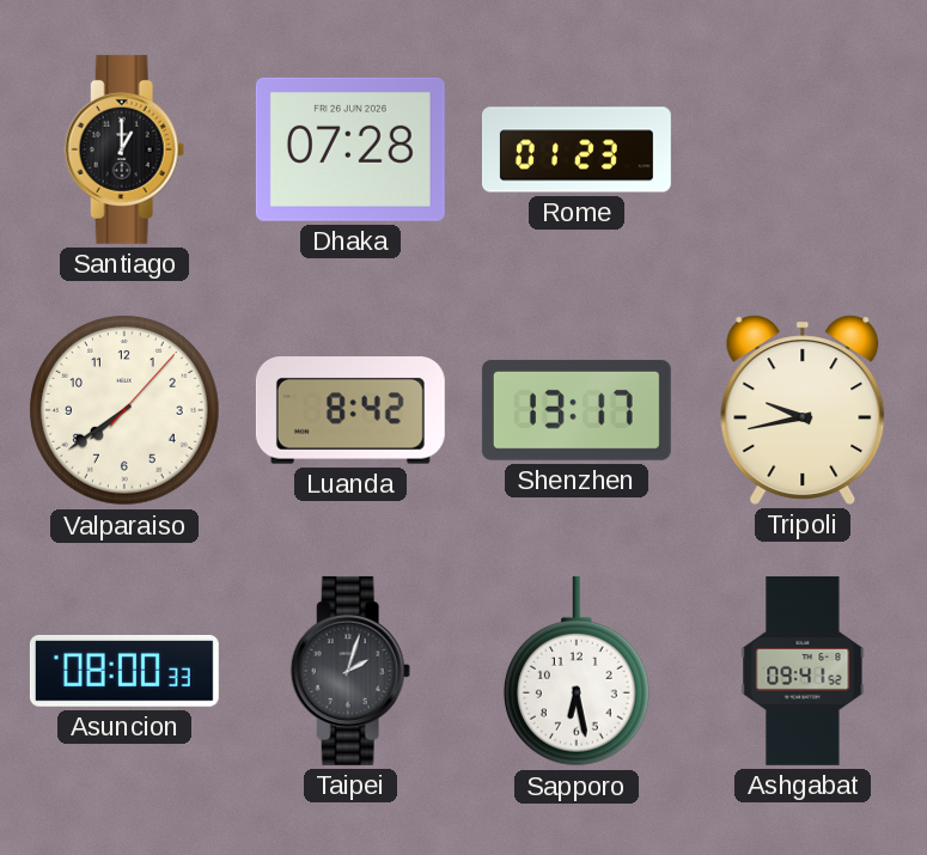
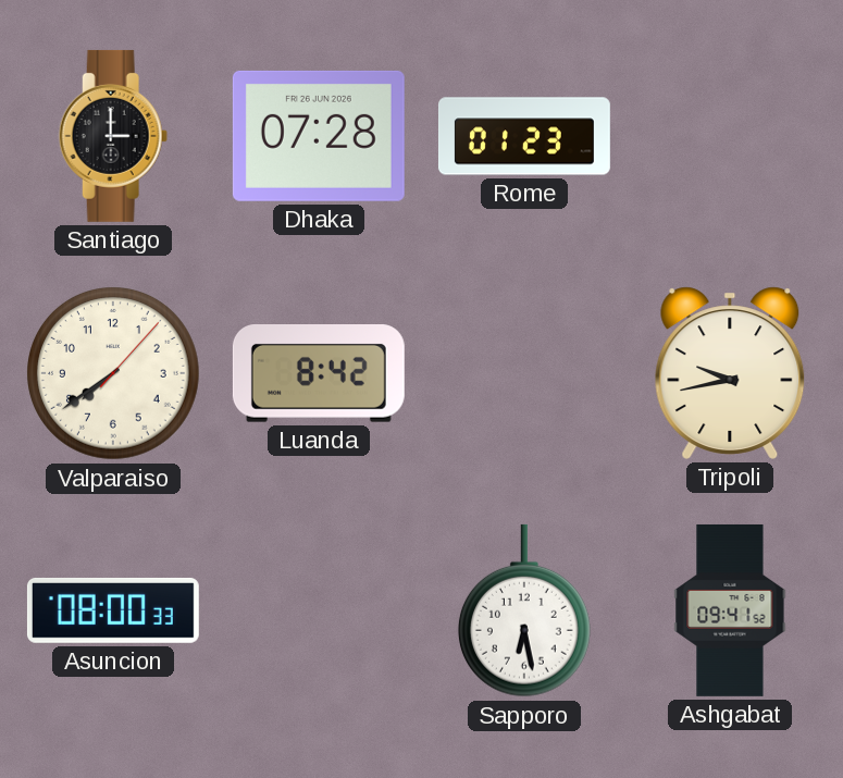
Santiago: 1:00 -> 3:00
Shenzhen: 13:17 -> none
Taipei: 2:03 -> none
